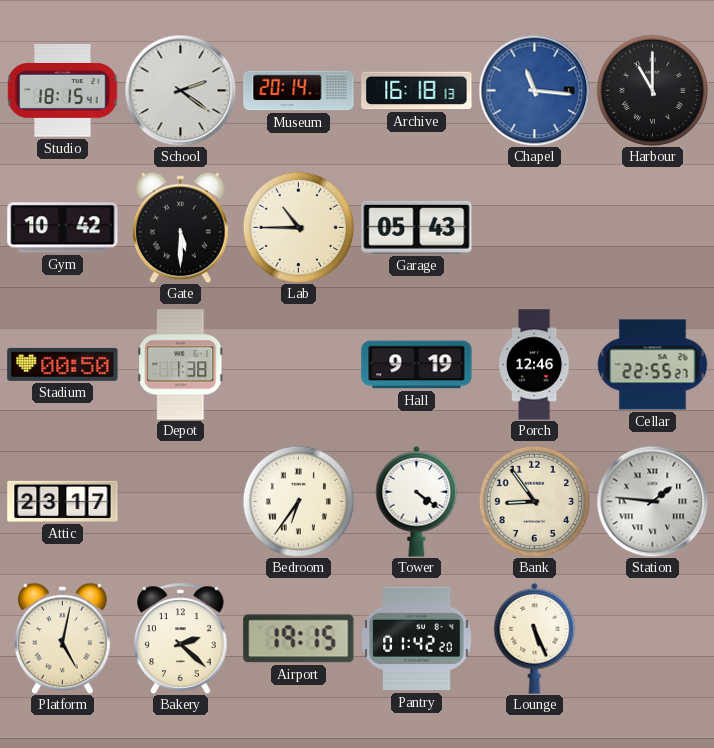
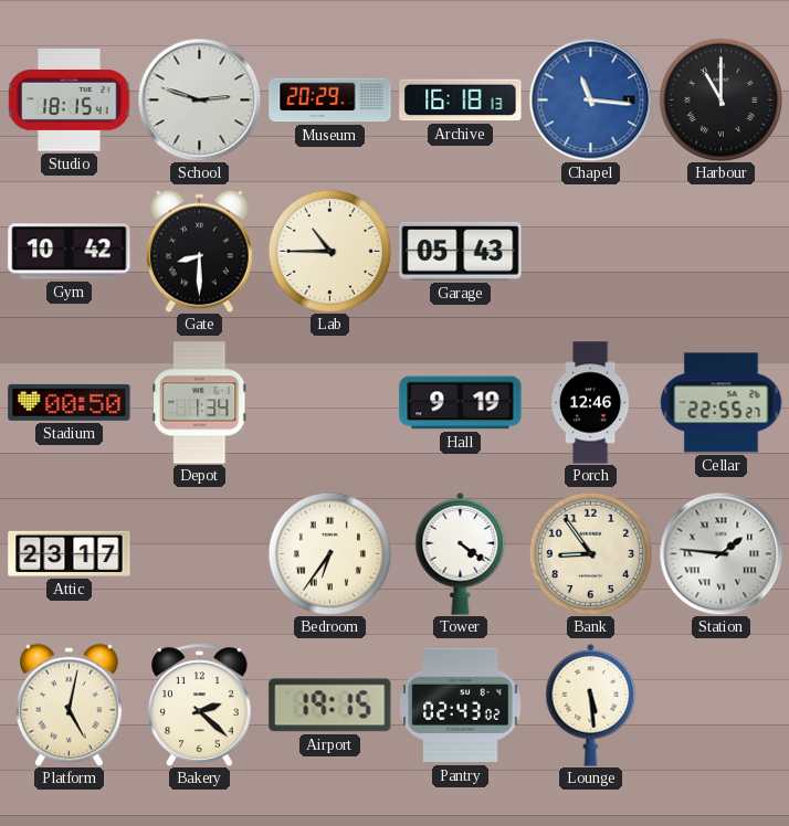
School: 2:21 -> 2:48
Museum: 20:14 -> 20:29
Gate: 5:30 -> 8:30
Depot: 1:38 -> 1:34
Pantry: 01:42 -> 02:43
Lounge: 5:26 -> 5:29
